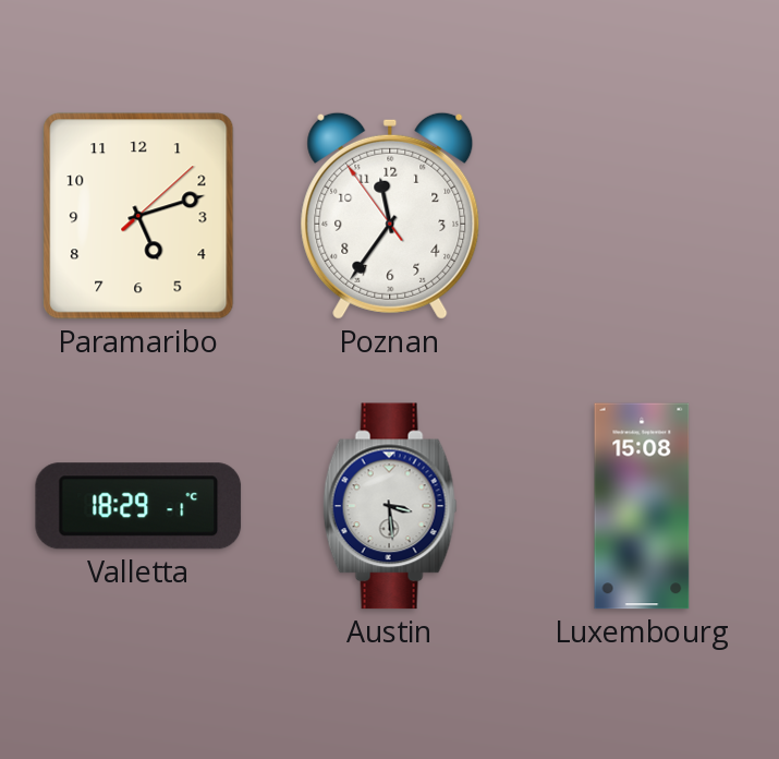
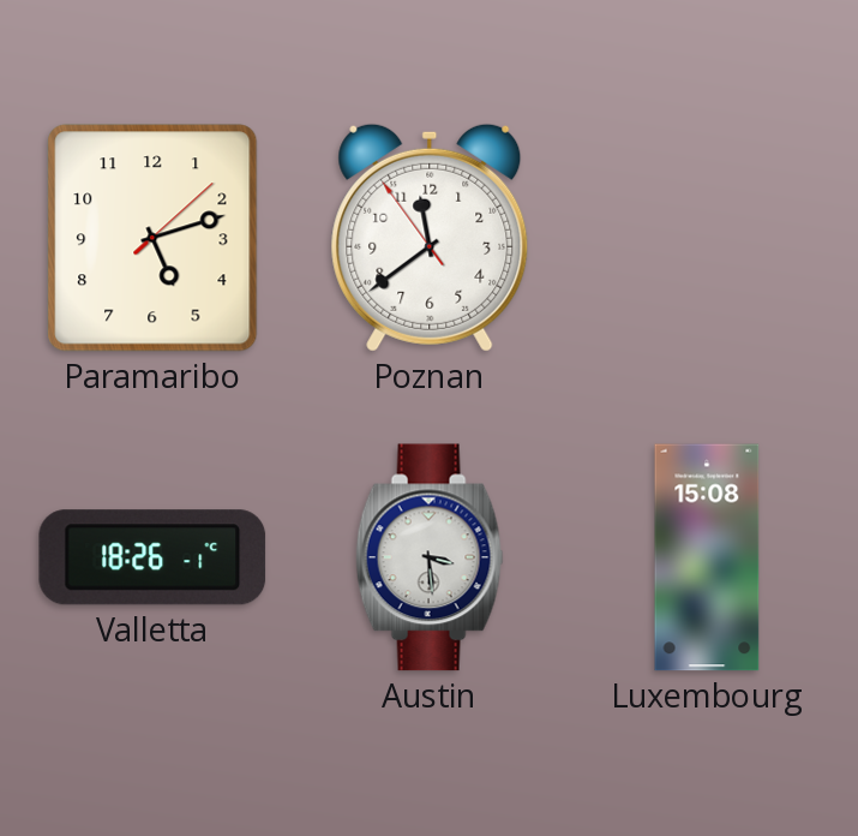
Poznan: 11:35 -> 11:38
Valletta: 18:29 -> 18:26
